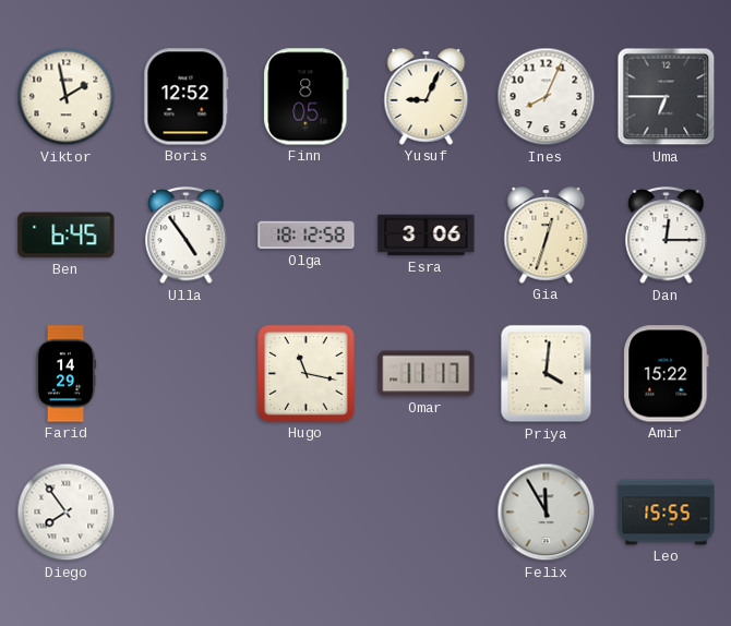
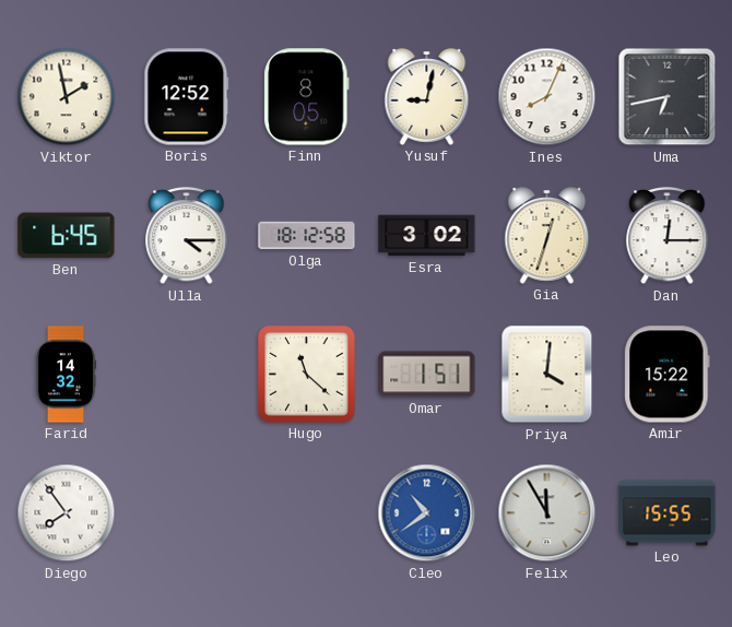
Yusuf: 9:04 -> 9:02
Uma: 6:45 -> 6:43
Ulla: 4:54 -> 4:15
Esra: 3:06 -> 3:02
Farid: 14:29 -> 14:32
Hugo: 11:17 -> 11:22
Omar: 11:17 -> 1:51
Cleo: none -> 10:39
